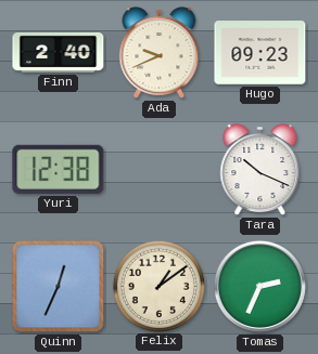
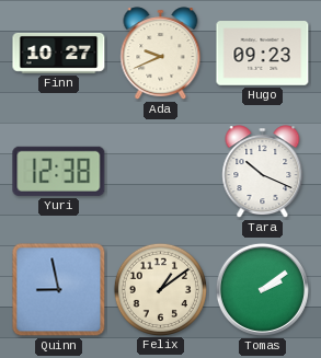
Finn: 2:40 -> 10:27
Quinn: 12:34 -> 8:58
Tomas: 2:34 -> 2:09
